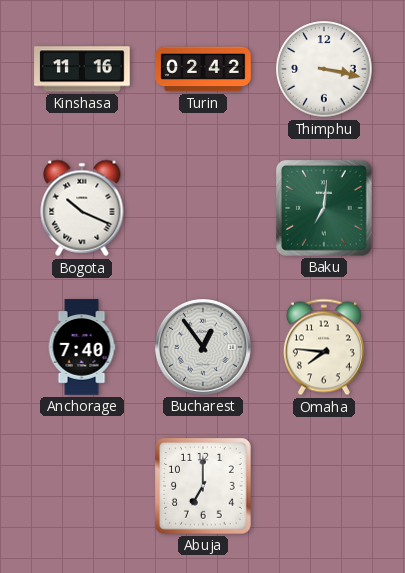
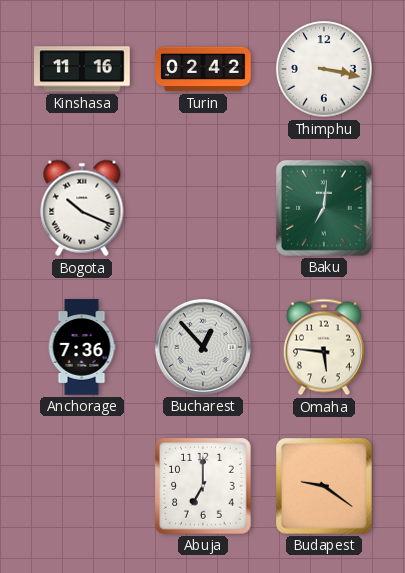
Anchorage: 7:40 -> 7:36
Bucharest: 12:54 -> 12:53
Omaha: 7:46 -> 5:46
Budapest: none -> 9:21
